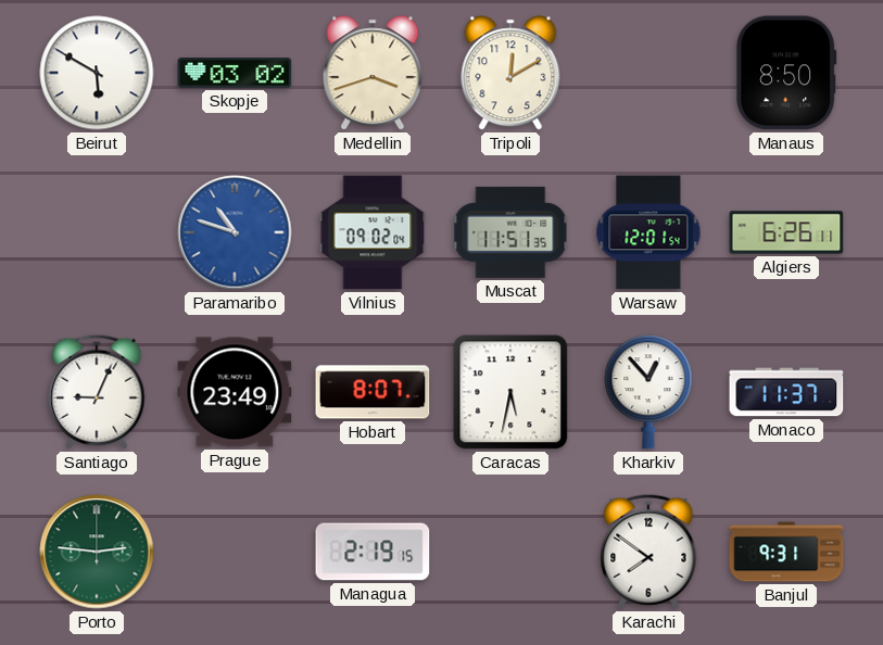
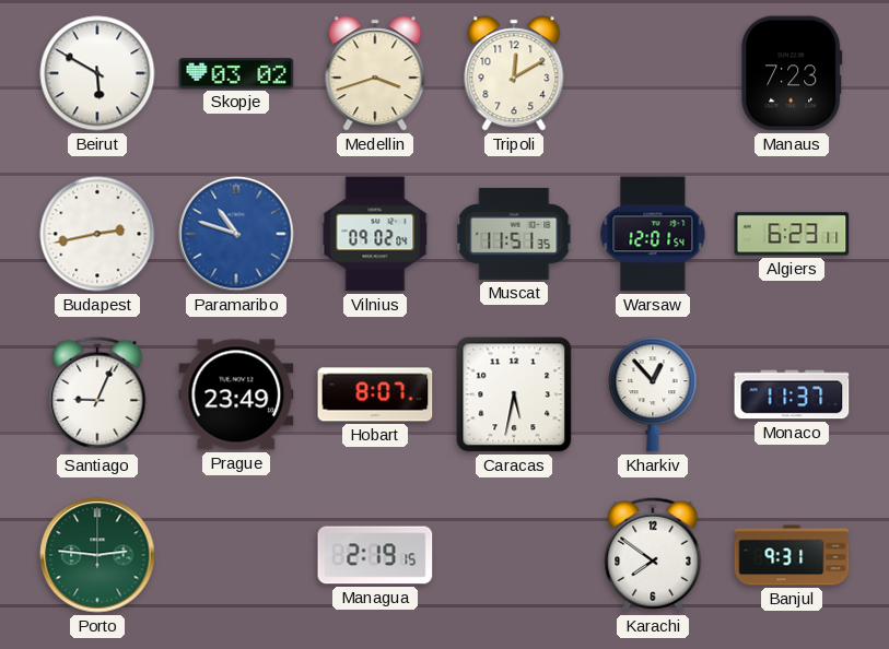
Manaus: 8:50 -> 7:23
Budapest: none -> 2:43
Algiers: 6:26 -> 6:23
